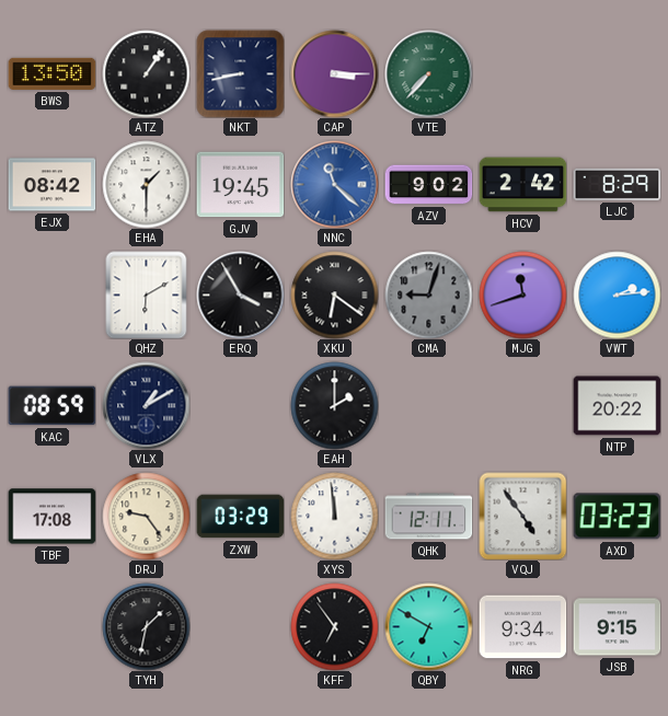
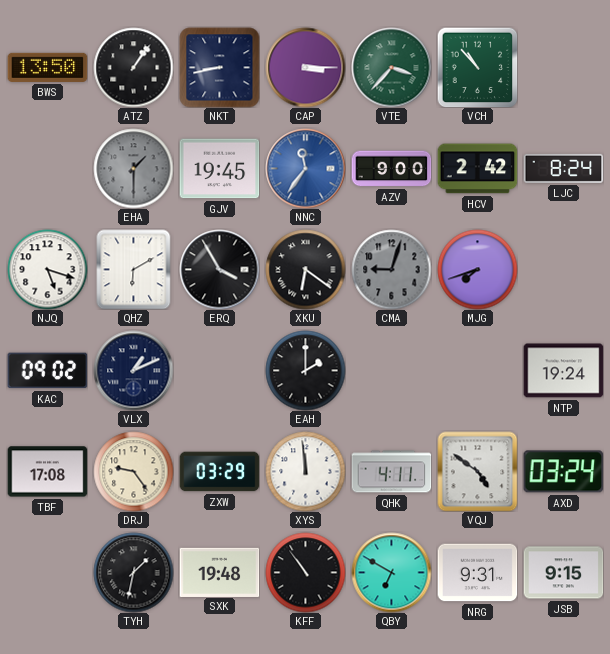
VTE: 7:37 -> 3:37
VCH: none -> 10:53
EJX: 08:42 -> none
EHA dial: white -> grey
NNC: 11:22 -> 11:36
AZV: 9:02 -> 9:00
LJC: 8:29 -> 8:24
NJQ: none -> 5:18
MJG: 11:42 -> 7:42
VWT: 2:14 -> none
KAC: 08:59 -> 09:02
VLX: 1:10 -> 1:11
NTP: 20:22 -> 19:24
QHK: 12:11 -> 4:11
VQJ: 4:54 -> 4:51
AXD: 03:23 -> 03:24
SXK: none -> 19:48
KFF: 6:54 -> 10:54
NRG: 9:34 -> 9:31
